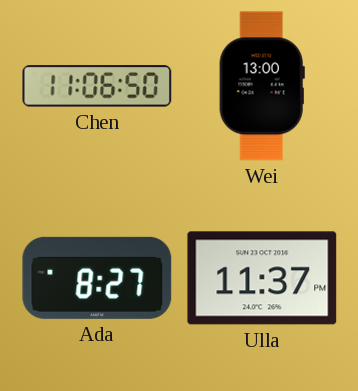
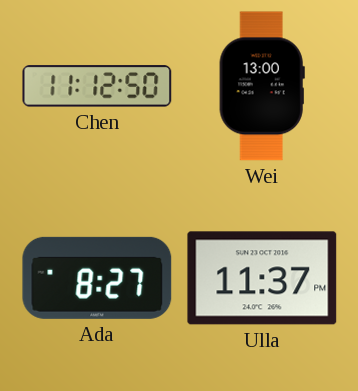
Chen: 11:06 -> 11:12
